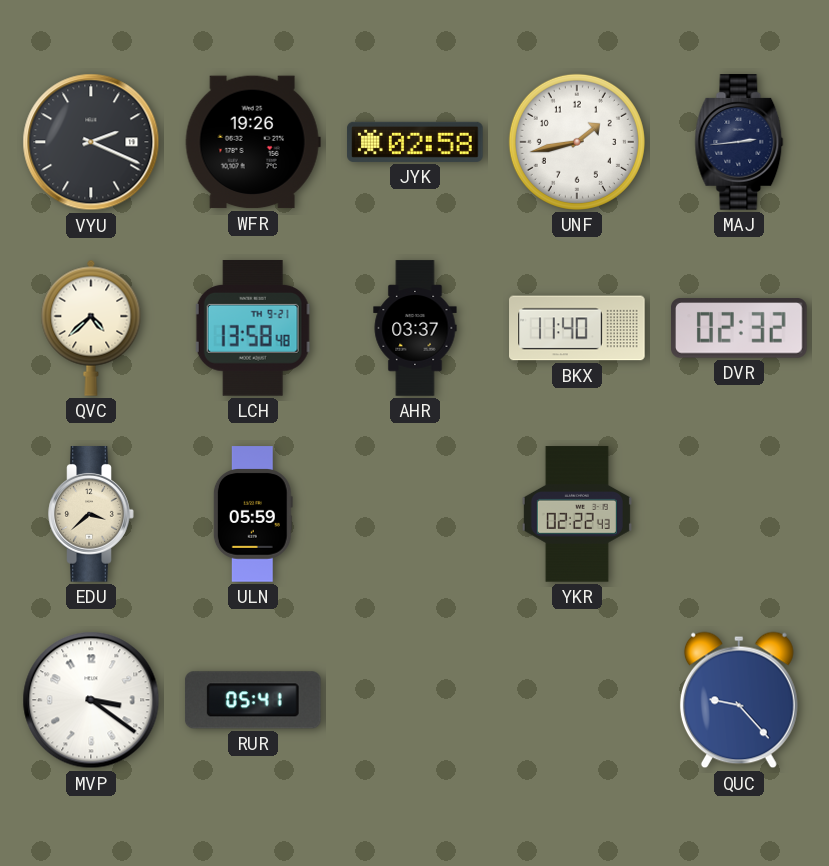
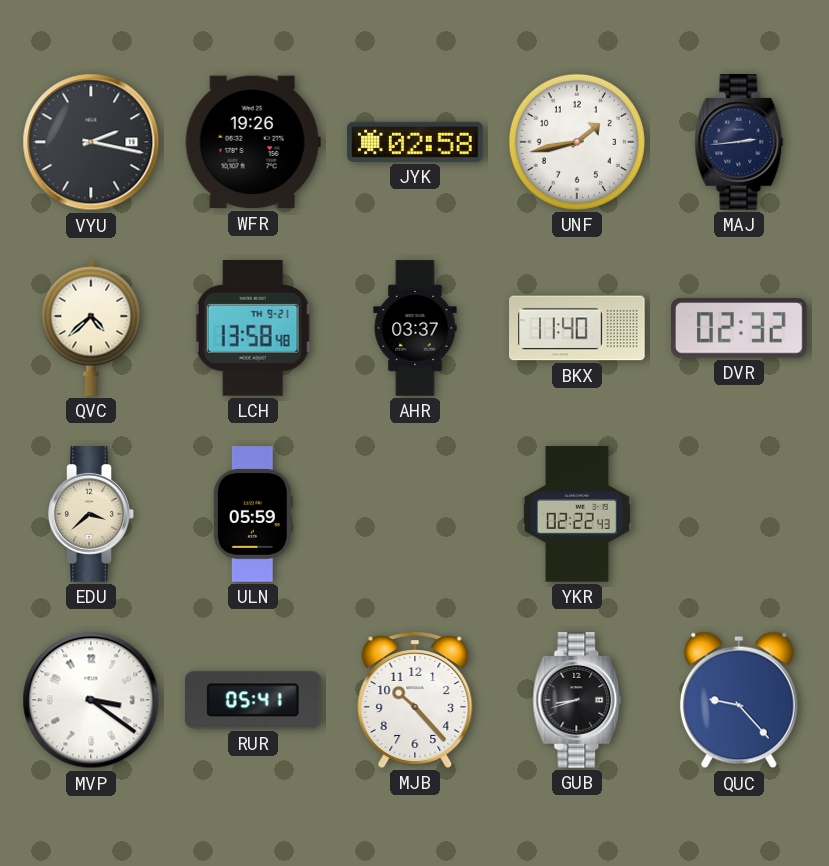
VYU: 2:19 -> 2:17
MJB: none -> 10:23
GUB: none -> 8:42
